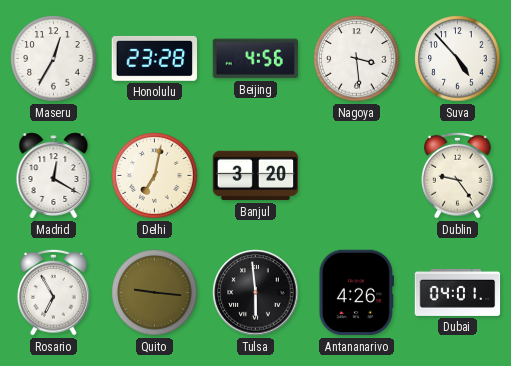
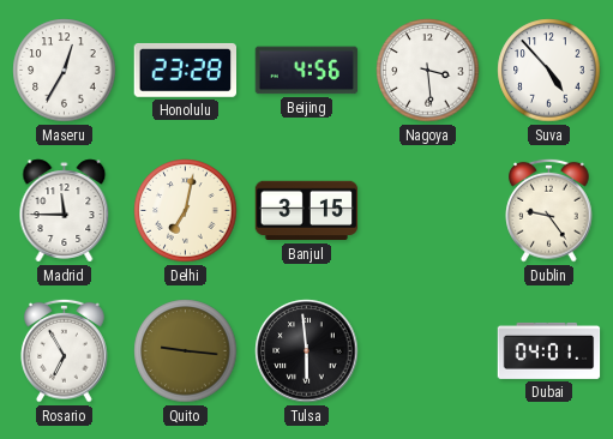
Madrid: 12:20 -> 11:45
Banjul: 3:20 -> 3:15
Antananarivo: 4:26 -> none
